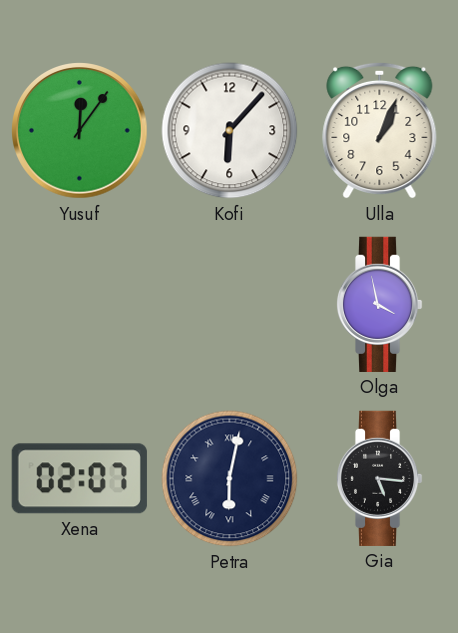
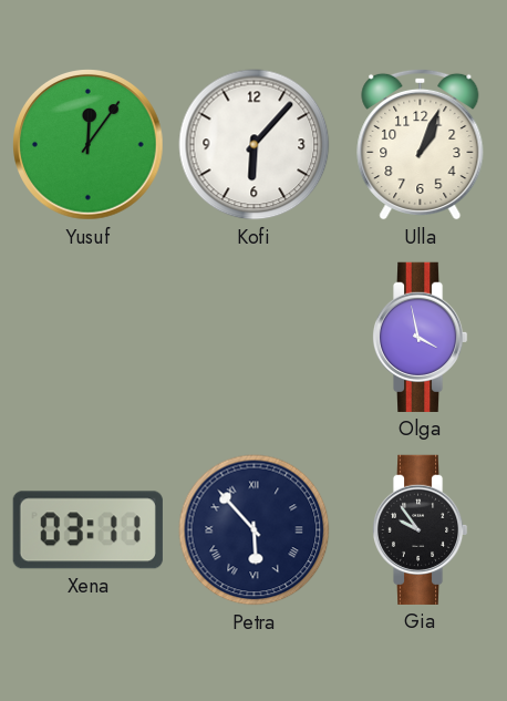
Xena: 02:07 -> 03:11
Petra: 6:02 -> 5:53
Gia: 5:16 -> 9:54
